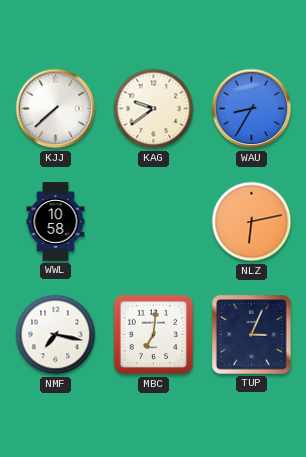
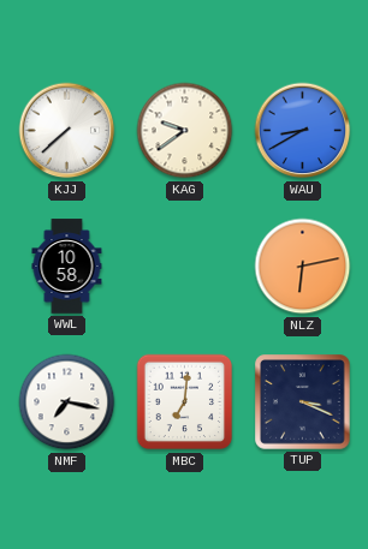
WAU: 8:35 -> 8:40
TUP: 3:04 -> 3:19
